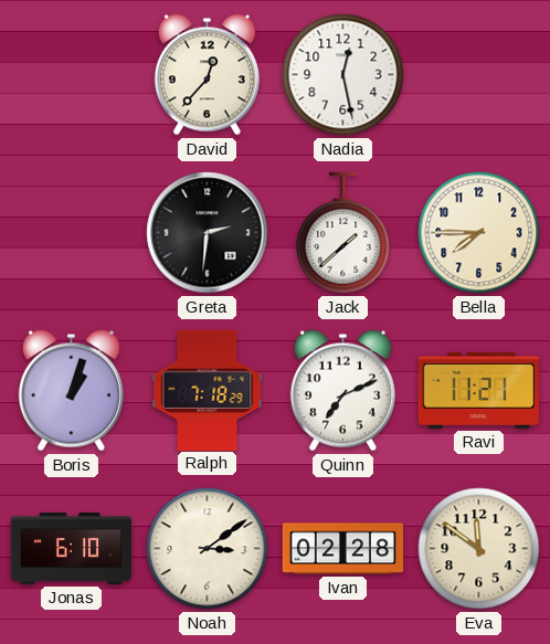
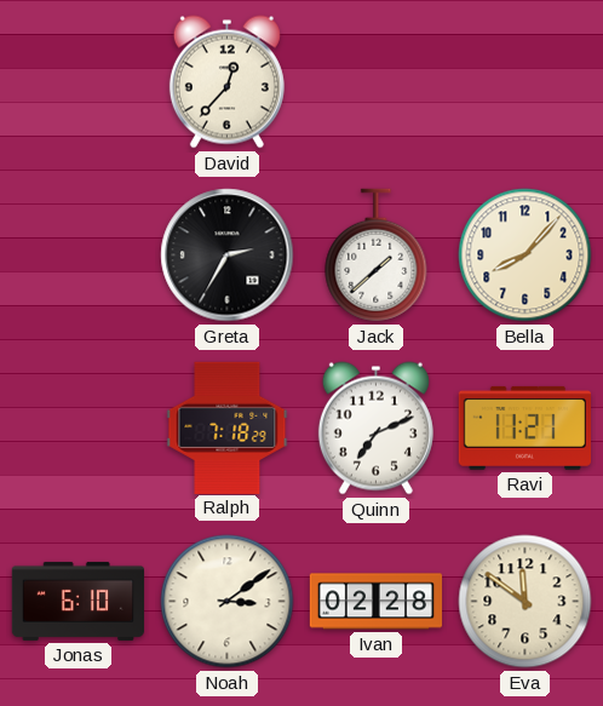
Nadia: 12:28 -> none
Greta: 2:31 -> 2:35
Bella: 7:45 -> 8:07
Boris: 1:03 -> none
